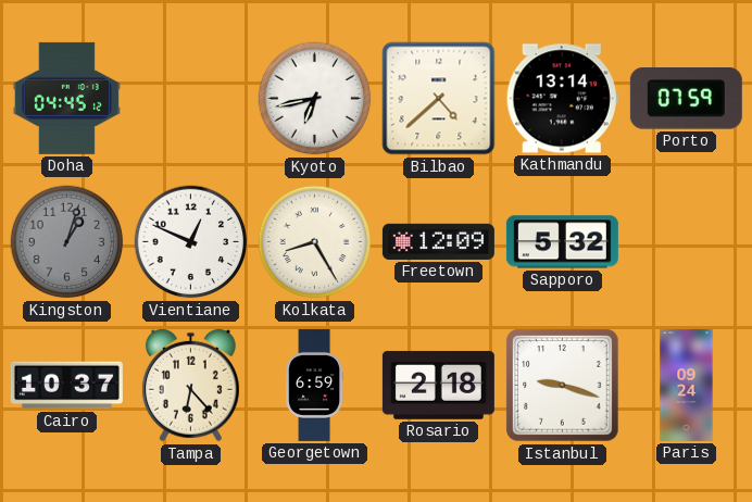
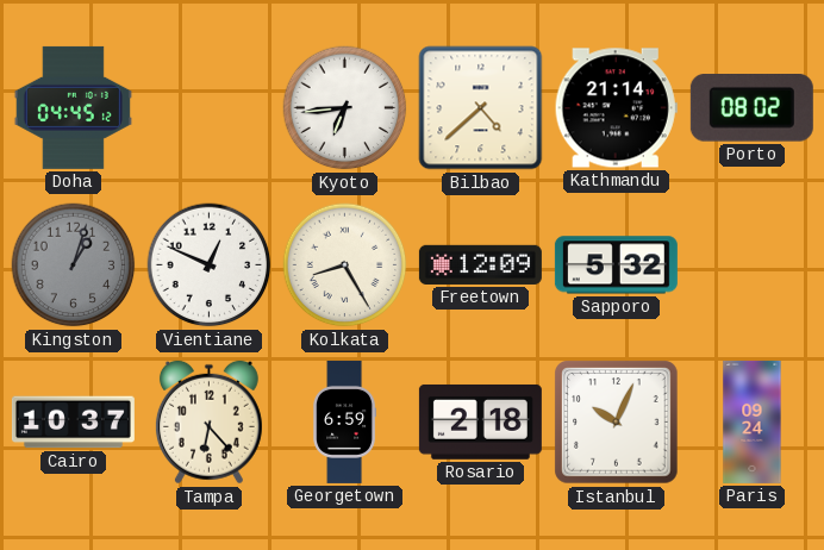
Kyoto: 6:43 -> 6:44
Kathmandu: 13:14 -> 21:14
Porto: 07:59 -> 08:02
Istanbul: 9:18 -> 10:04
